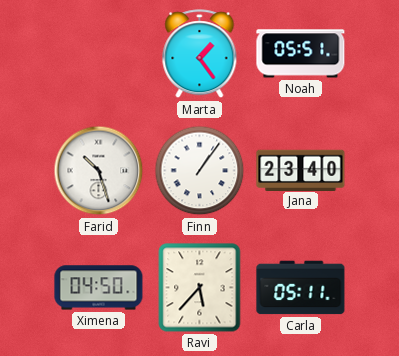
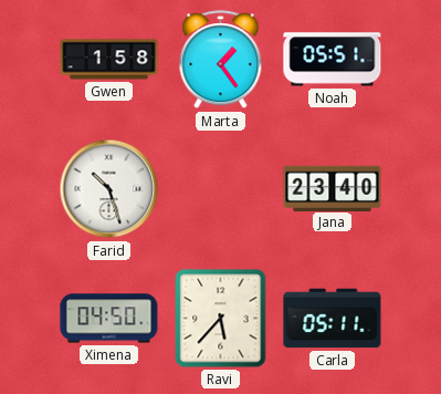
Gwen: none -> 1:58
Finn: 1:06 -> none
